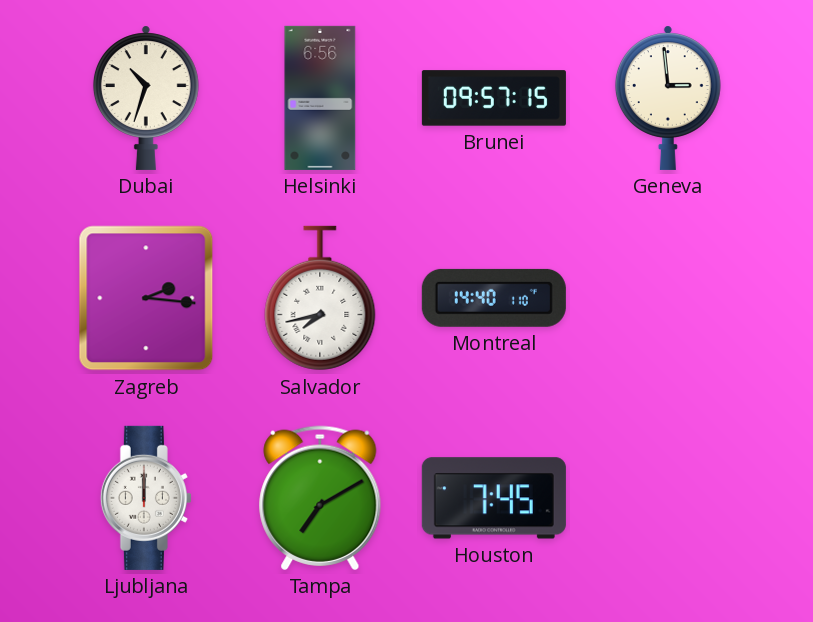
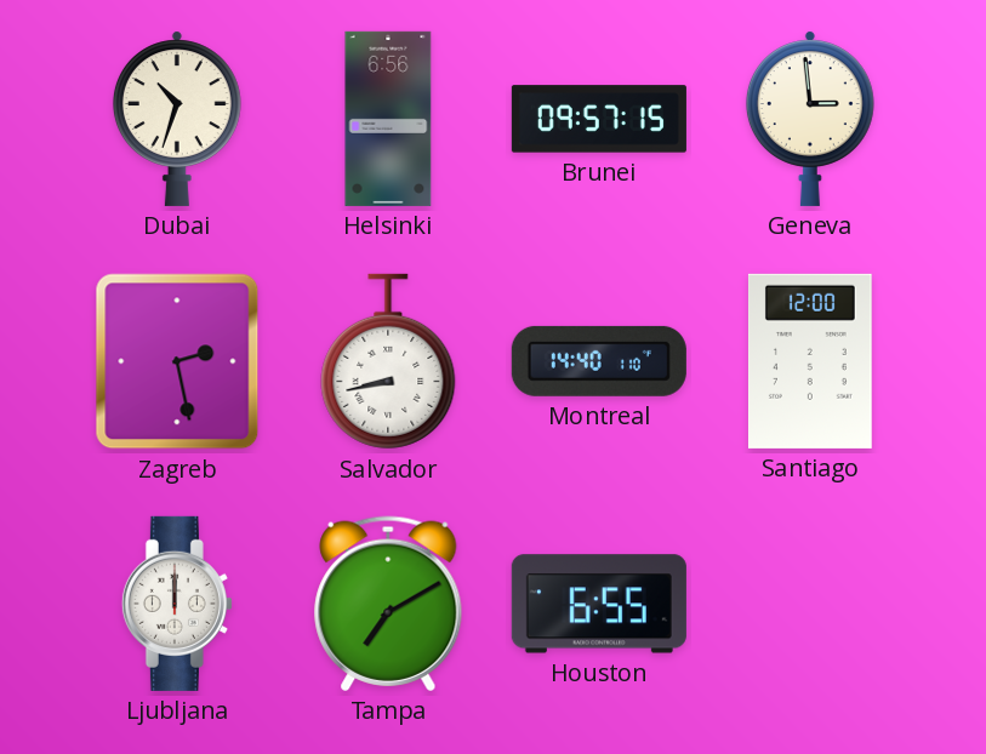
Zagreb: 2:16 -> 2:28
Salvador: 7:43 -> 8:43
Santiago: none -> 12:00
Houston: 7:45 -> 6:55
